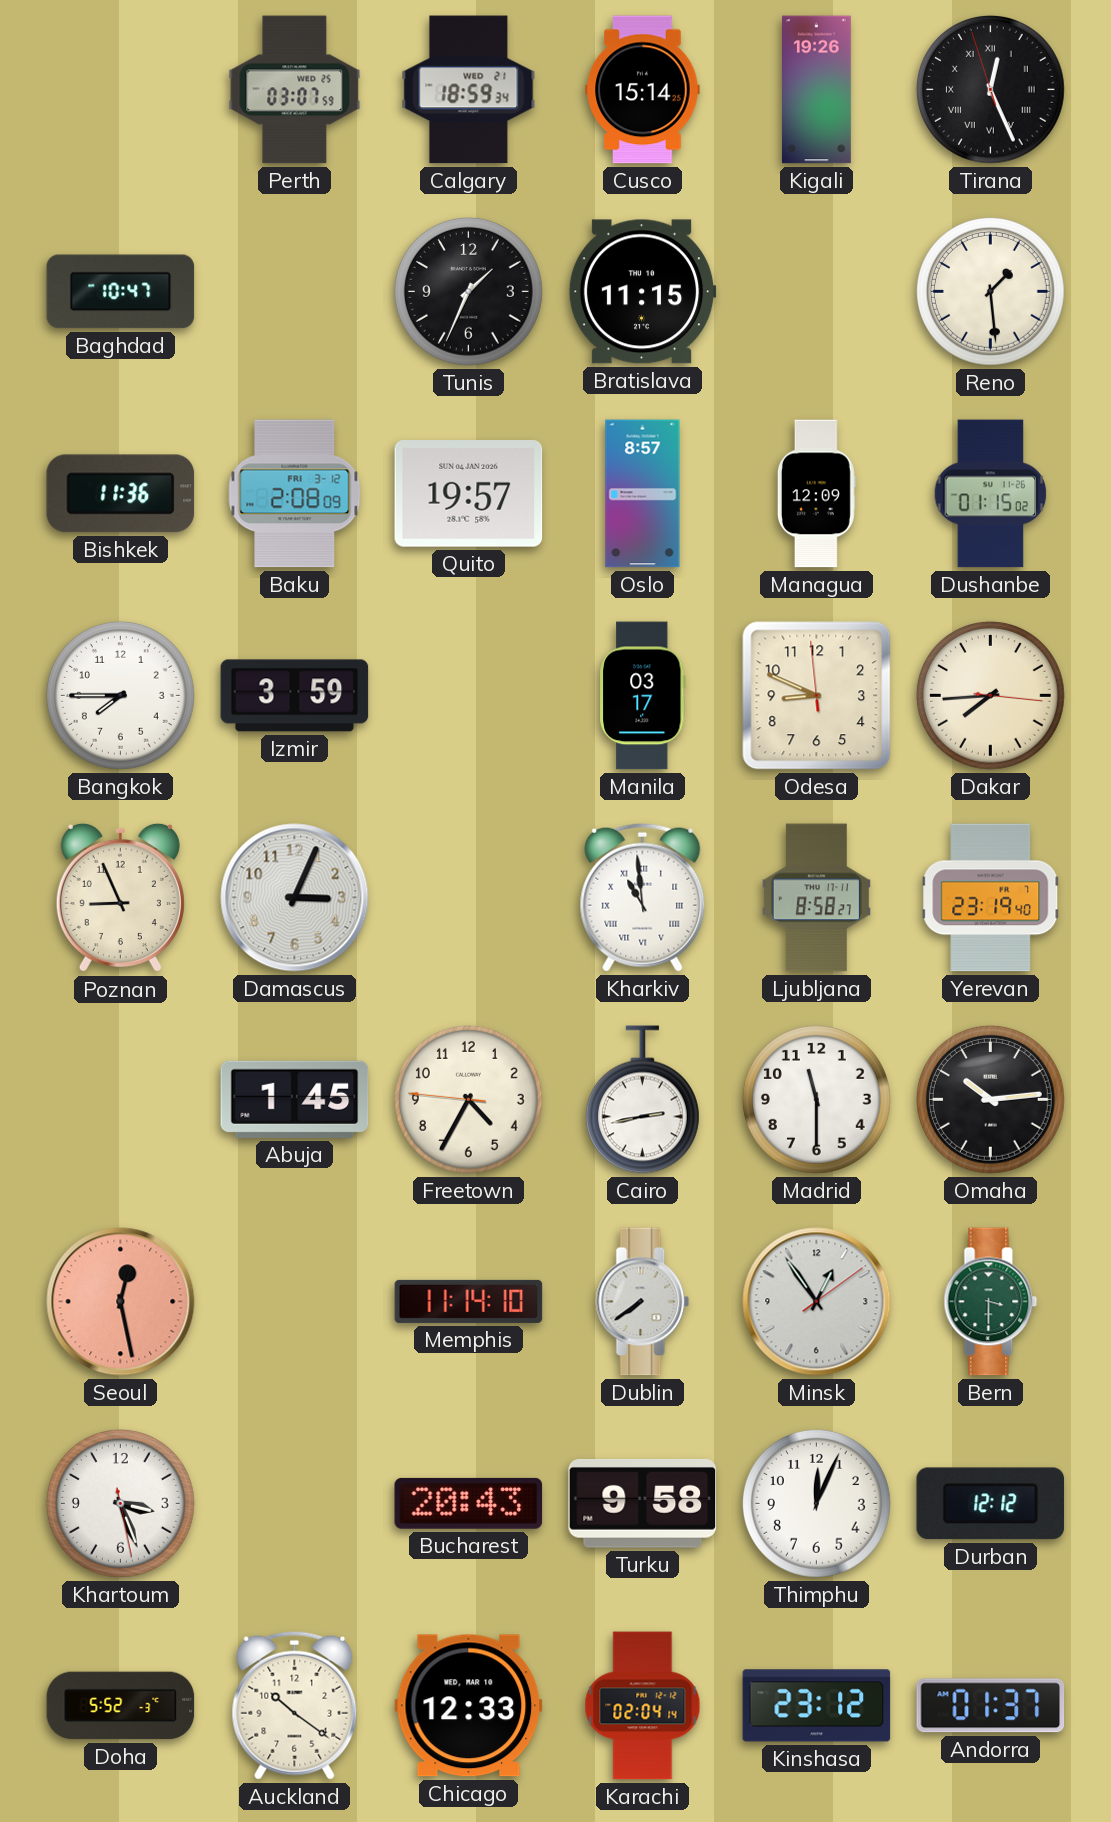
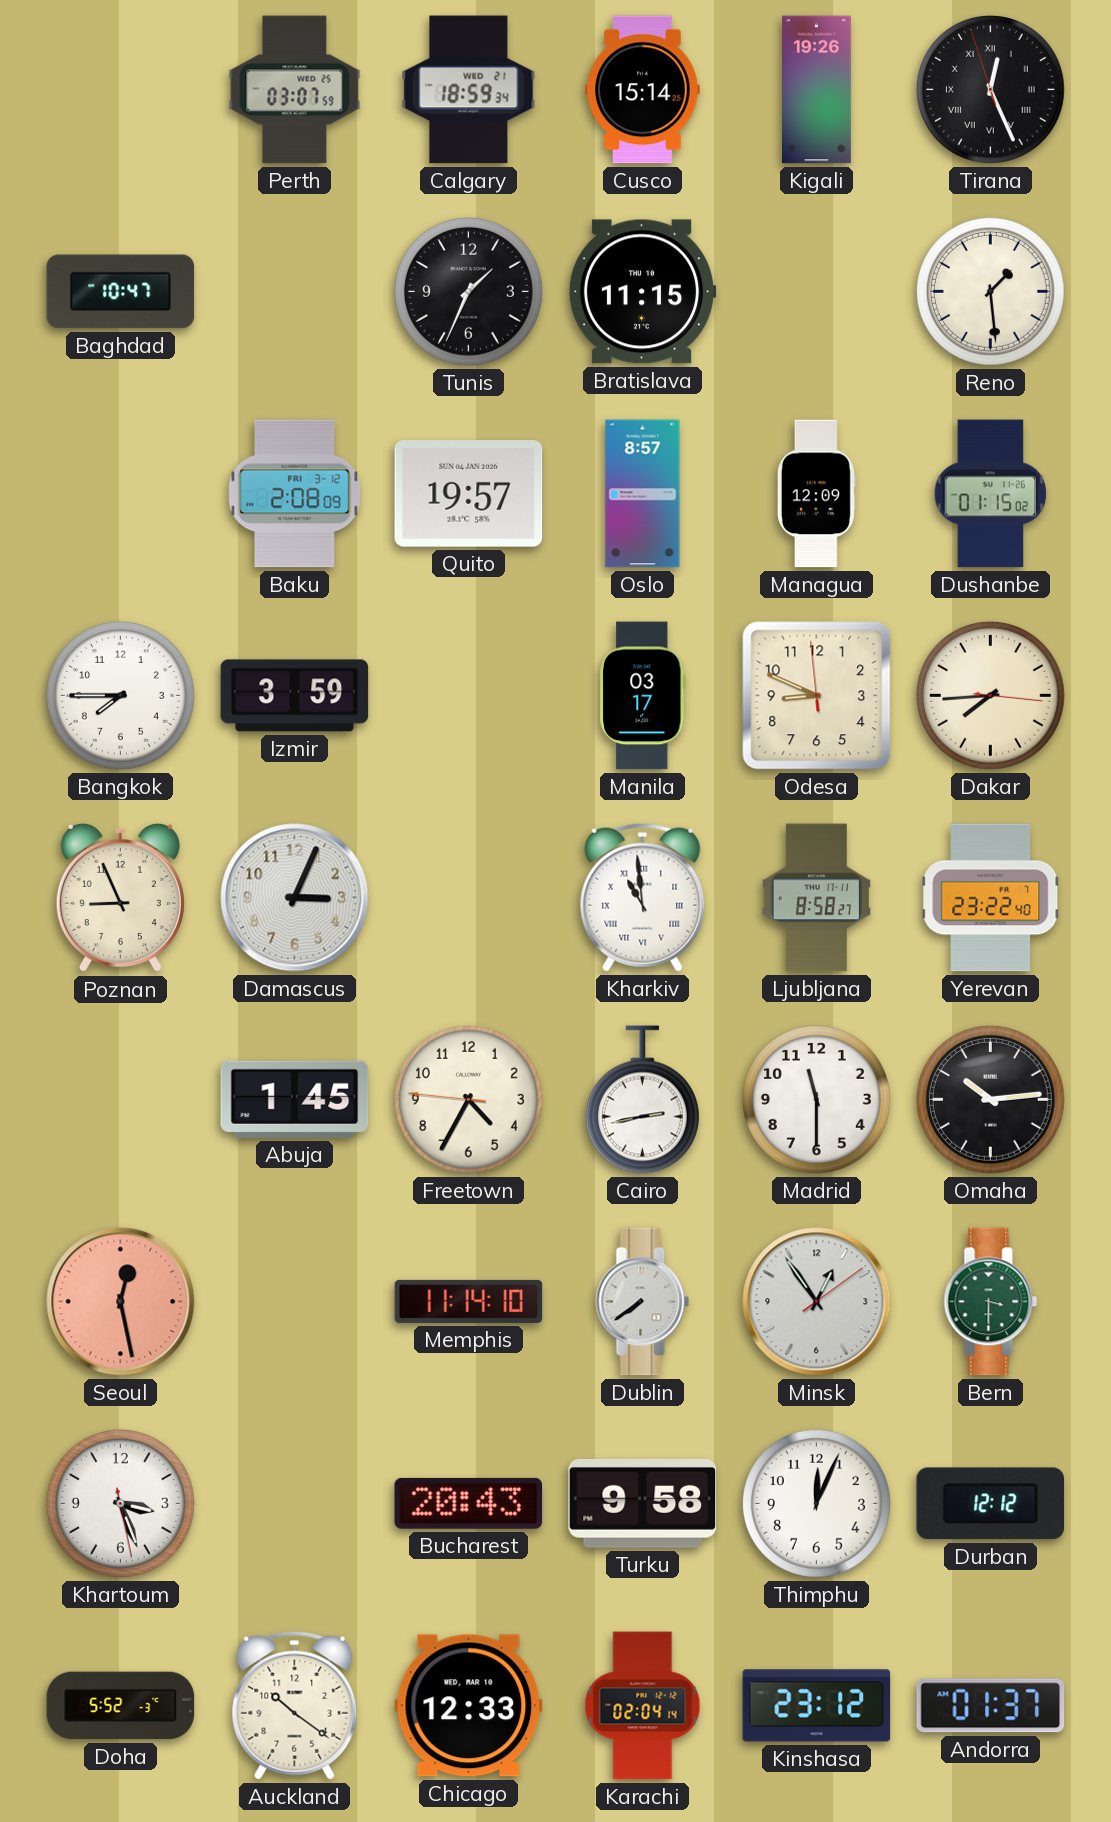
Bishkek: 11:36 -> none
Yerevan: 23:19 -> 23:22
